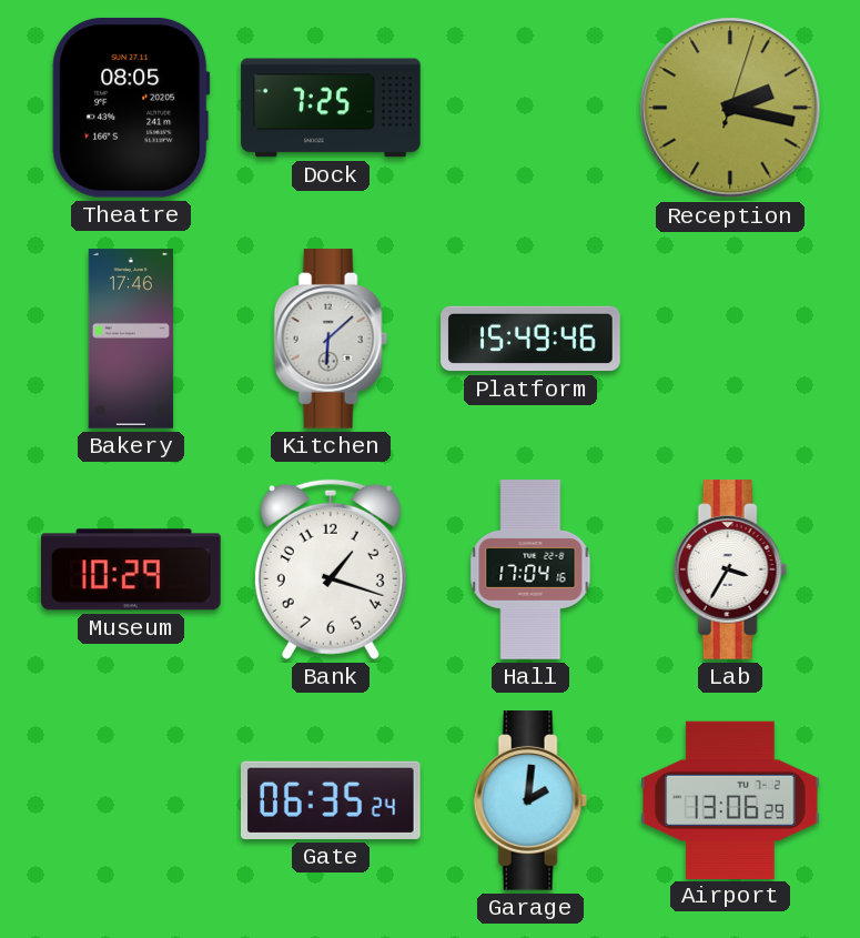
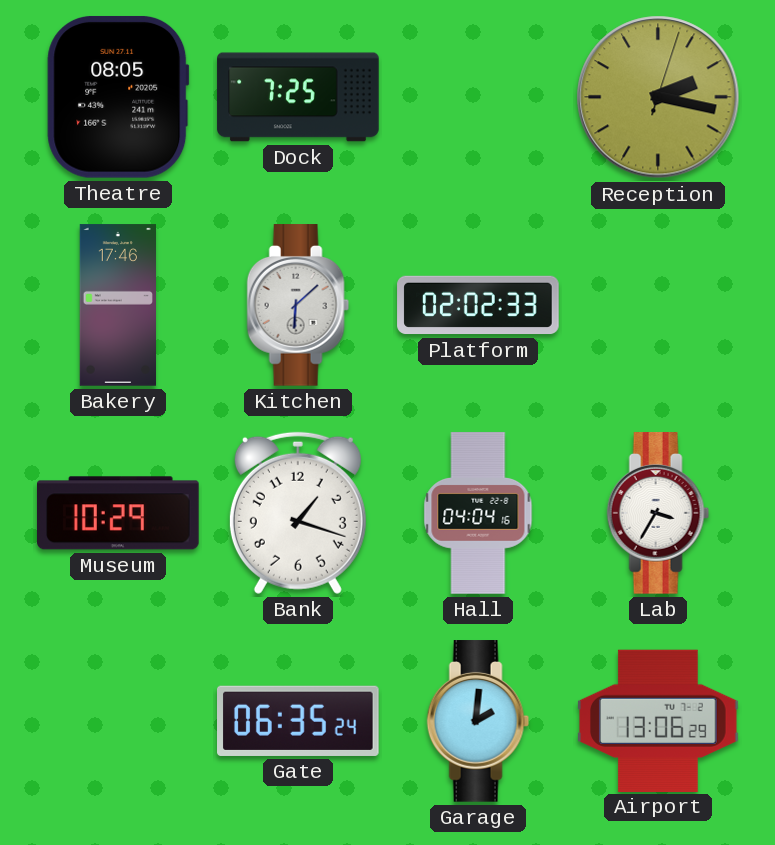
Platform: 15:49 -> 02:02
Hall: 17:04 -> 04:04
